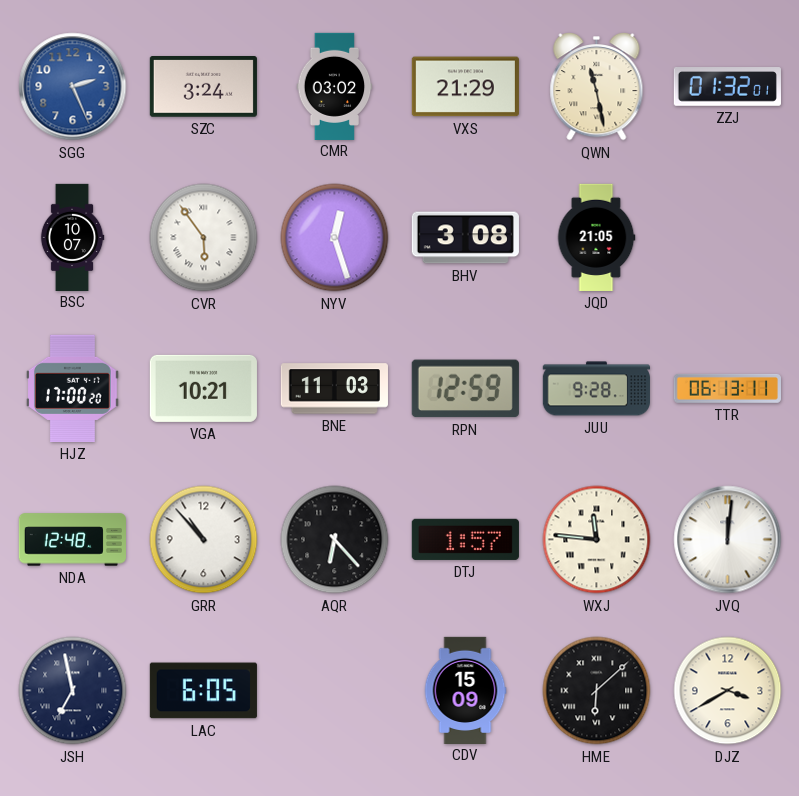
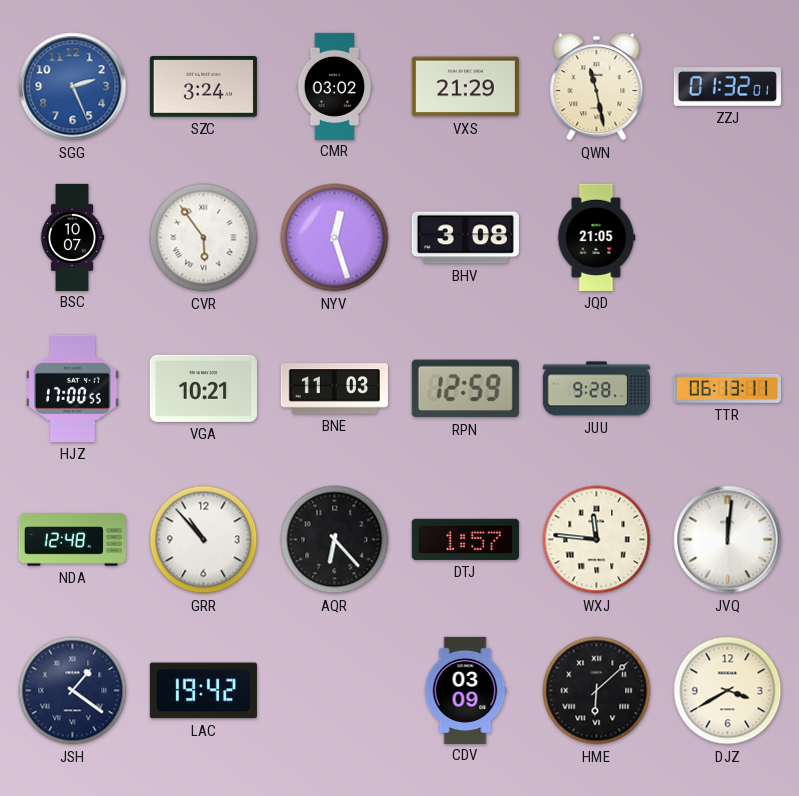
HJZ: 17:00:20 -> 17:00:55
JSH: 6:58 -> 1:21
LAC: 6:05 -> 19:42
CDV: 15:09 -> 03:09
